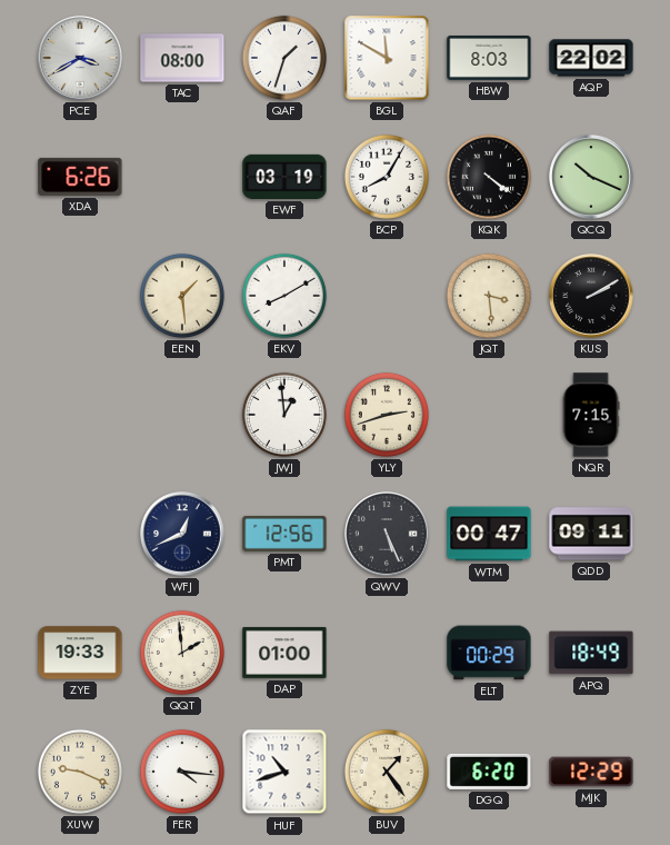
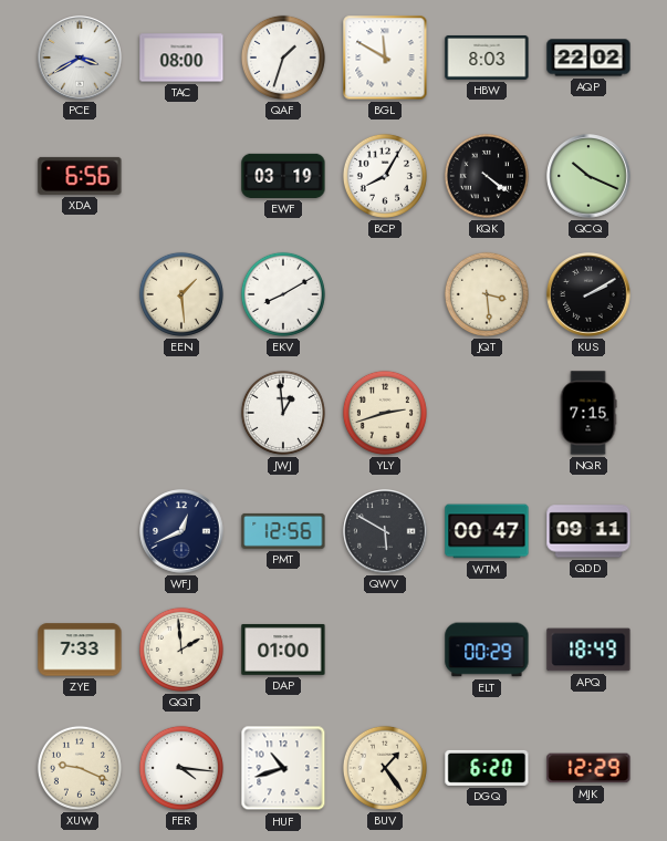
XDA: 6:26 -> 6:56
QWV: 5:26 -> 5:50
ZYE: 19:33 -> 7:33
